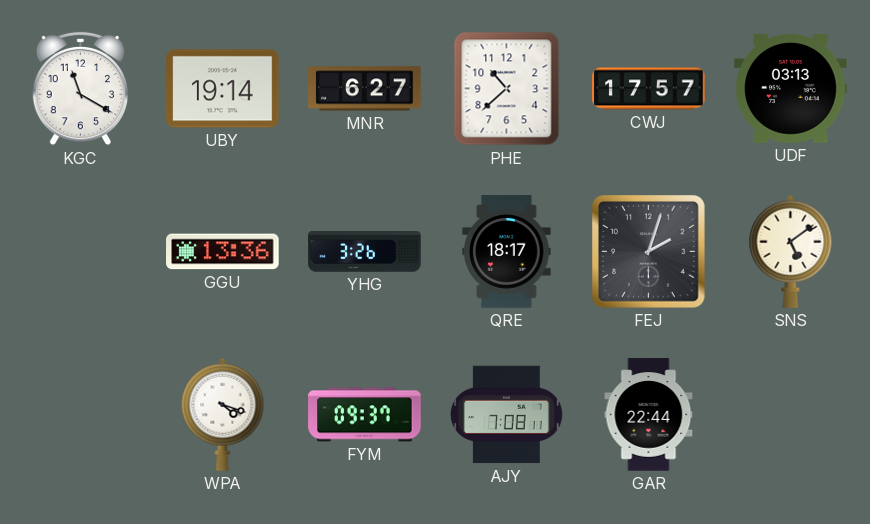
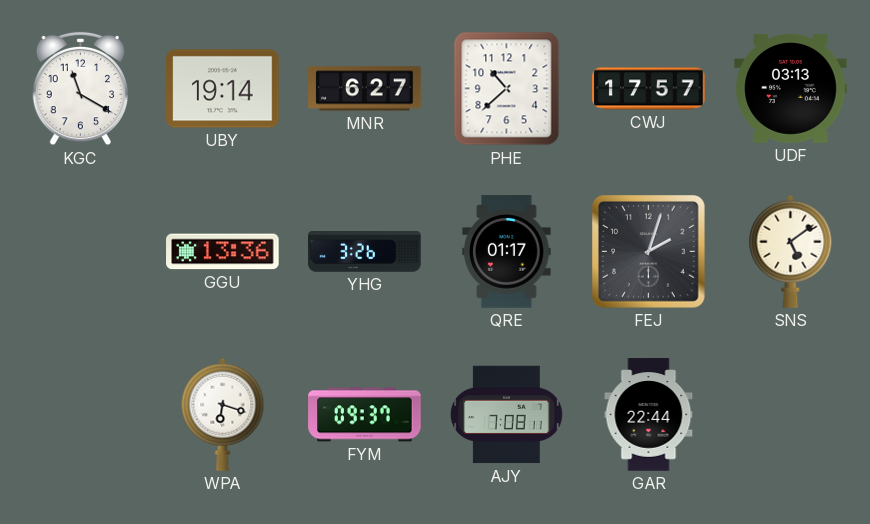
QRE: 18:17 -> 01:17
WPA: 4:18 -> 6:18
